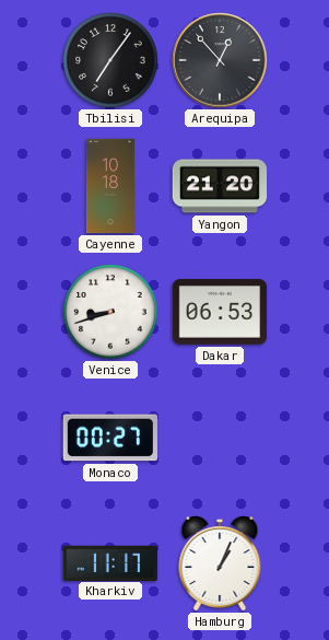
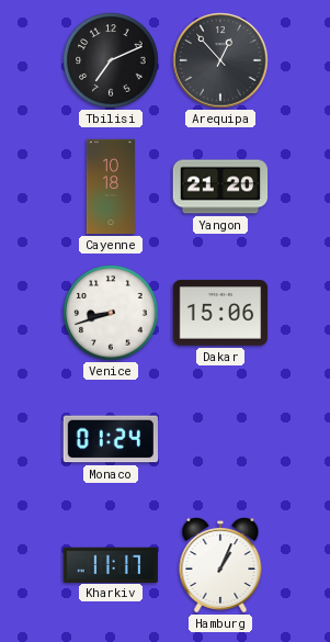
Tbilisi: 7:06 -> 7:11
Dakar: 06:53 -> 15:06
Monaco: 00:27 -> 01:24
